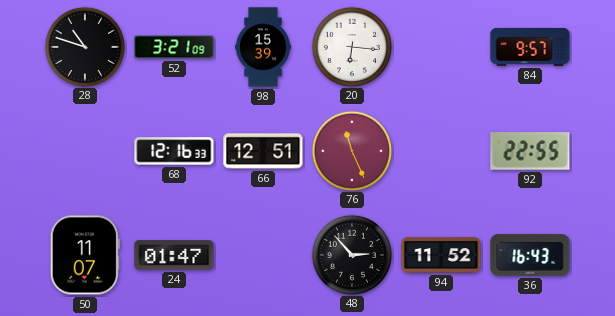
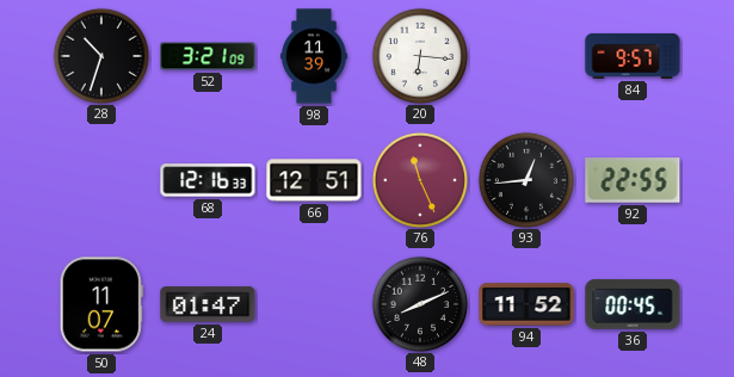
28: 10:48 -> 10:33
98: 15:39 -> 11:39
93: none -> 12:44
48: 2:53 -> 8:11
36: 16:43 -> 00:45
